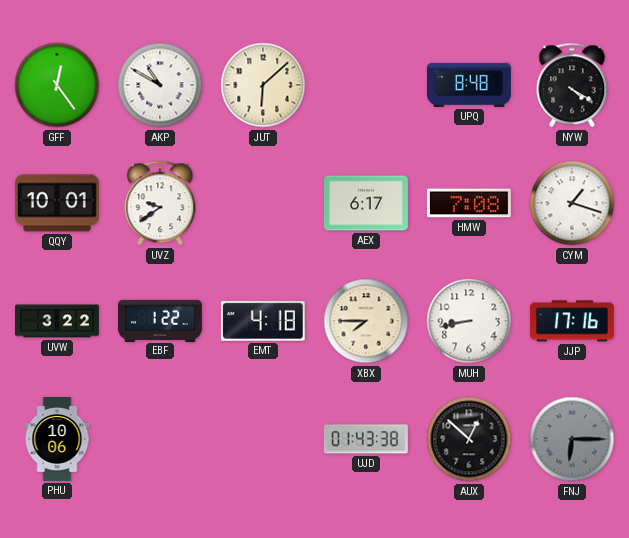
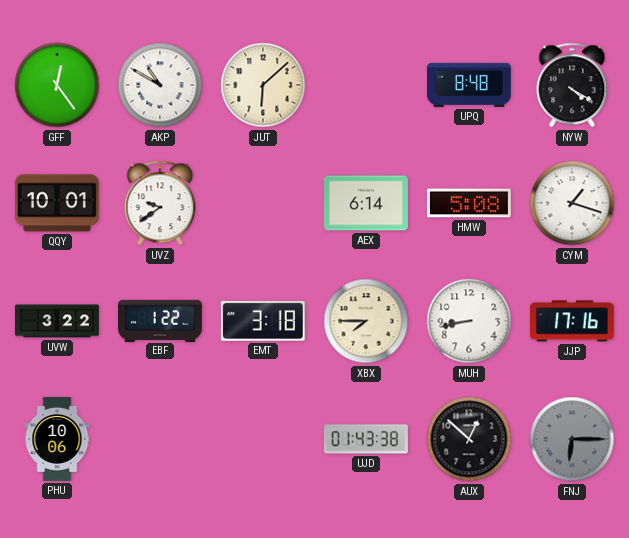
AEX: 6:17 -> 6:14
HMW: 7:08 -> 5:08
EMT: 4:18 -> 3:18
